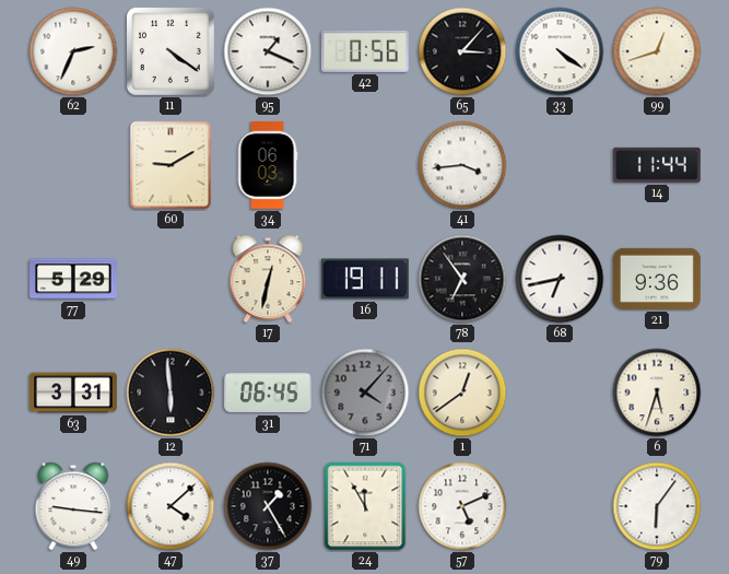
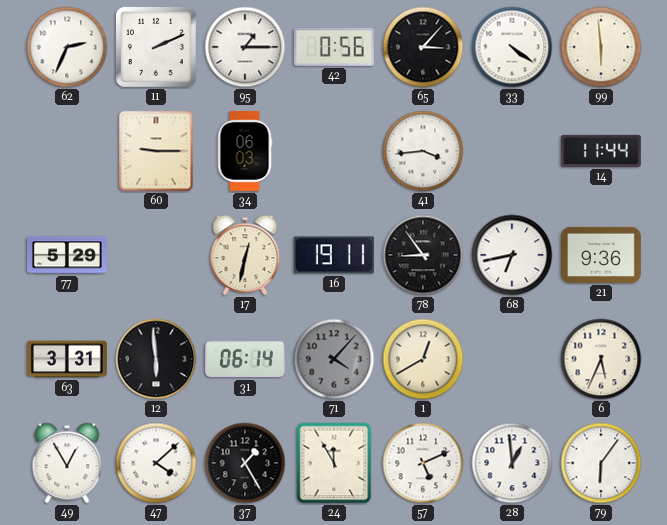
11: 4:21 -> 2:11
95: 1:19 -> 1:15
99: 12:42 -> 5:59
60: 9:10 -> 9:15
78: 6:54 -> 8:54
31: 06:45 -> 06:14
1: 12:39 -> 12:40
6: 5:33 -> 5:34
49: 9:16 -> 12:55
28: none -> 12:59
